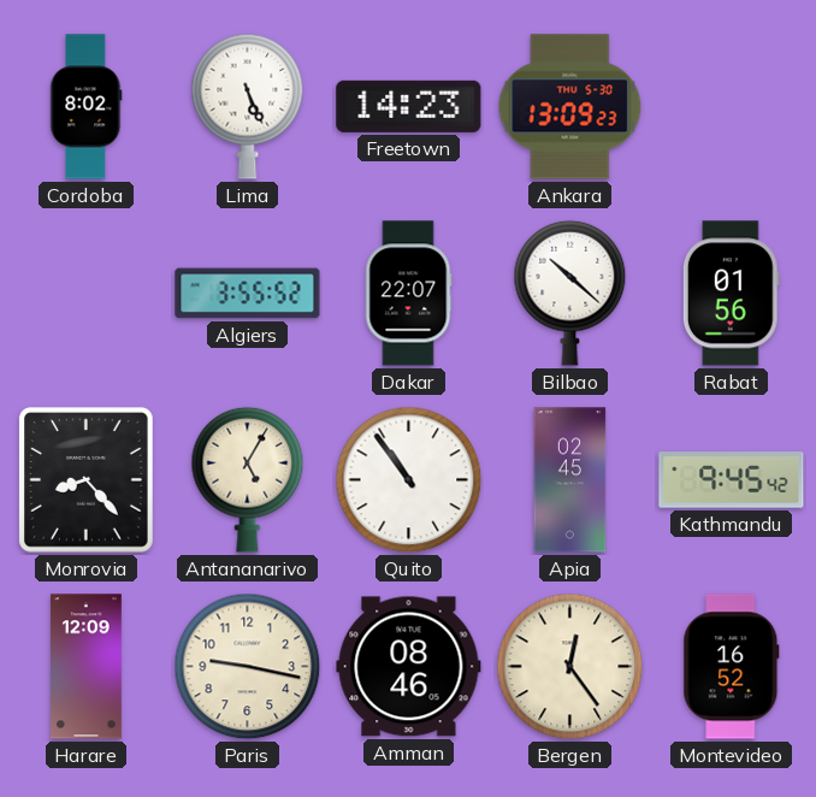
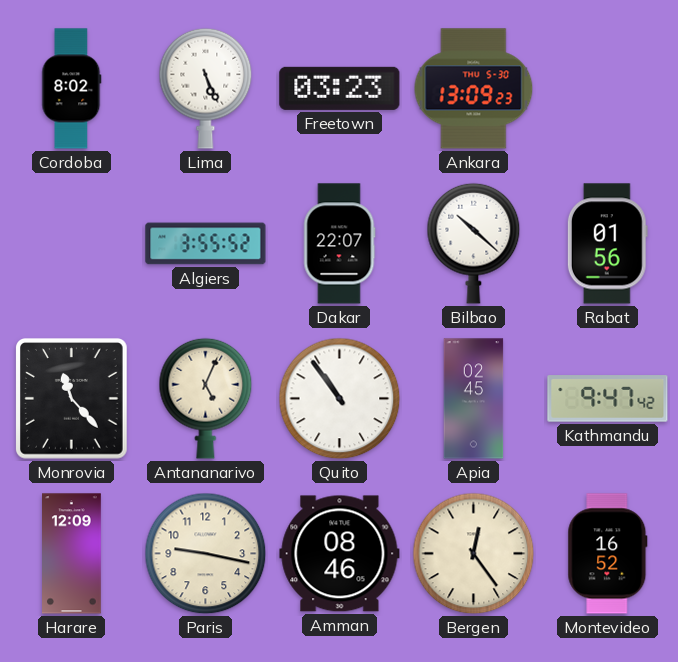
Freetown: 14:23 -> 03:23
Monrovia: 8:23 -> 11:23
Antananarivo: 5:05 -> 5:04
Kathmandu: 9:45 -> 9:47
